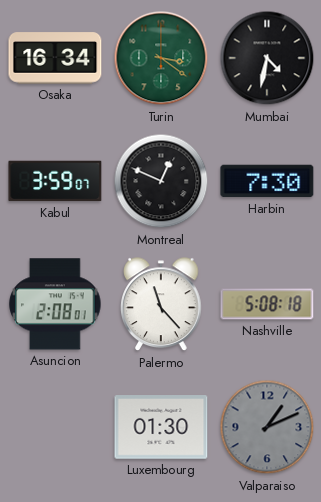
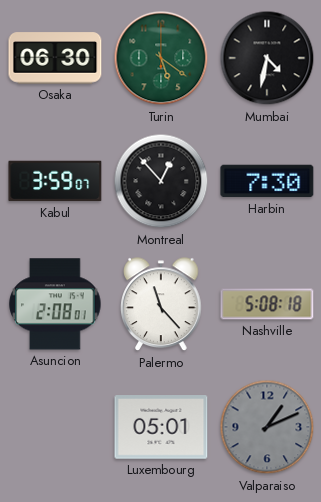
Osaka: 16:34 -> 06:30
Turin: 3:21 -> 5:21
Montreal: 12:49 -> 12:53
Luxembourg: 01:30 -> 05:01
